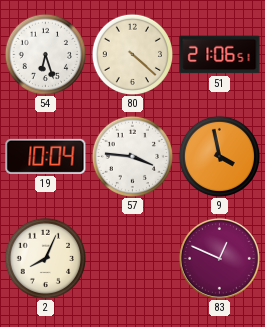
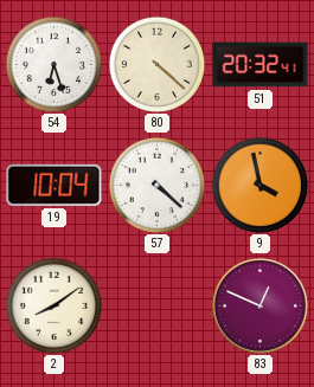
51: 21:06 -> 20:32
57: 3:46 -> 4:22
2: 8:04 -> 8:09
